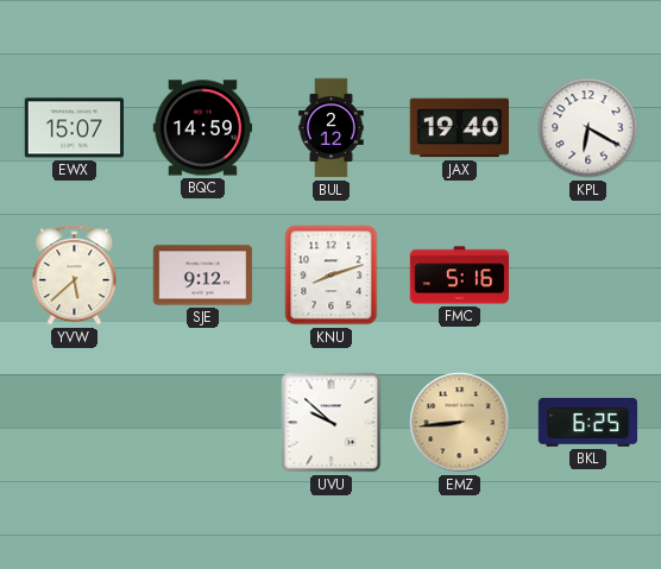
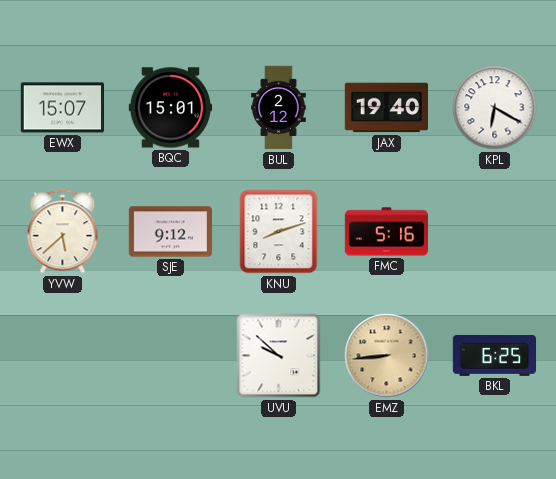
BQC: 14:59 -> 15:01
